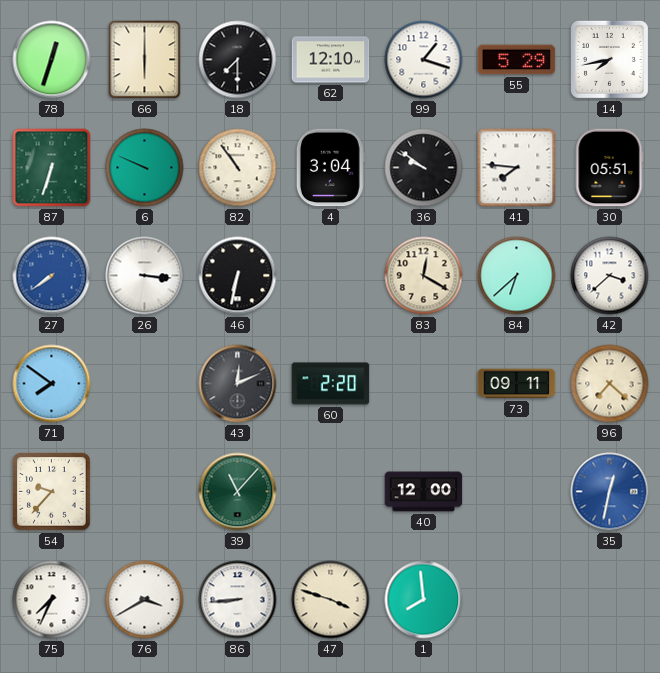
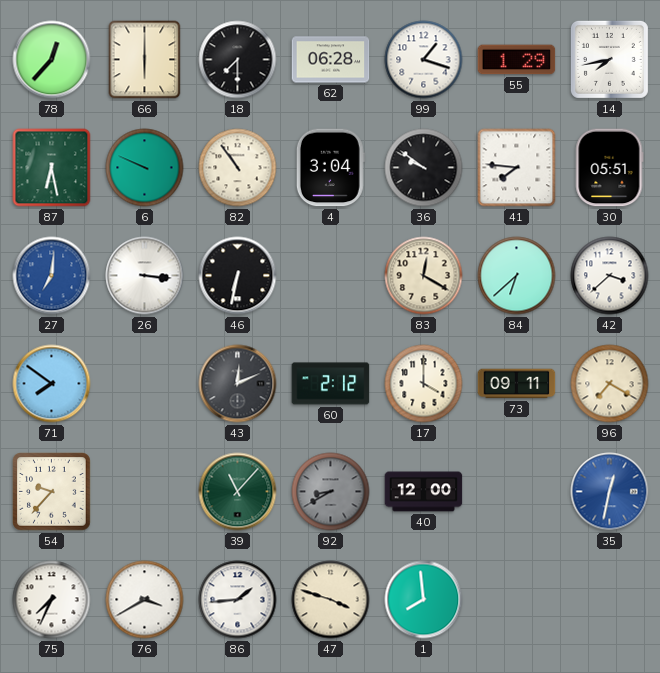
78: 12:33 -> 12:37
62: 12:10 -> 06:28
55: 5:29 -> 1:29
87: 6:33 -> 6:28
27: 7:39 -> 7:01
60: 2:20 -> 2:12
17: none -> 4:00
96: 7:22 -> 7:20
92: none -> 8:40
86: 8:44 -> 1:44
